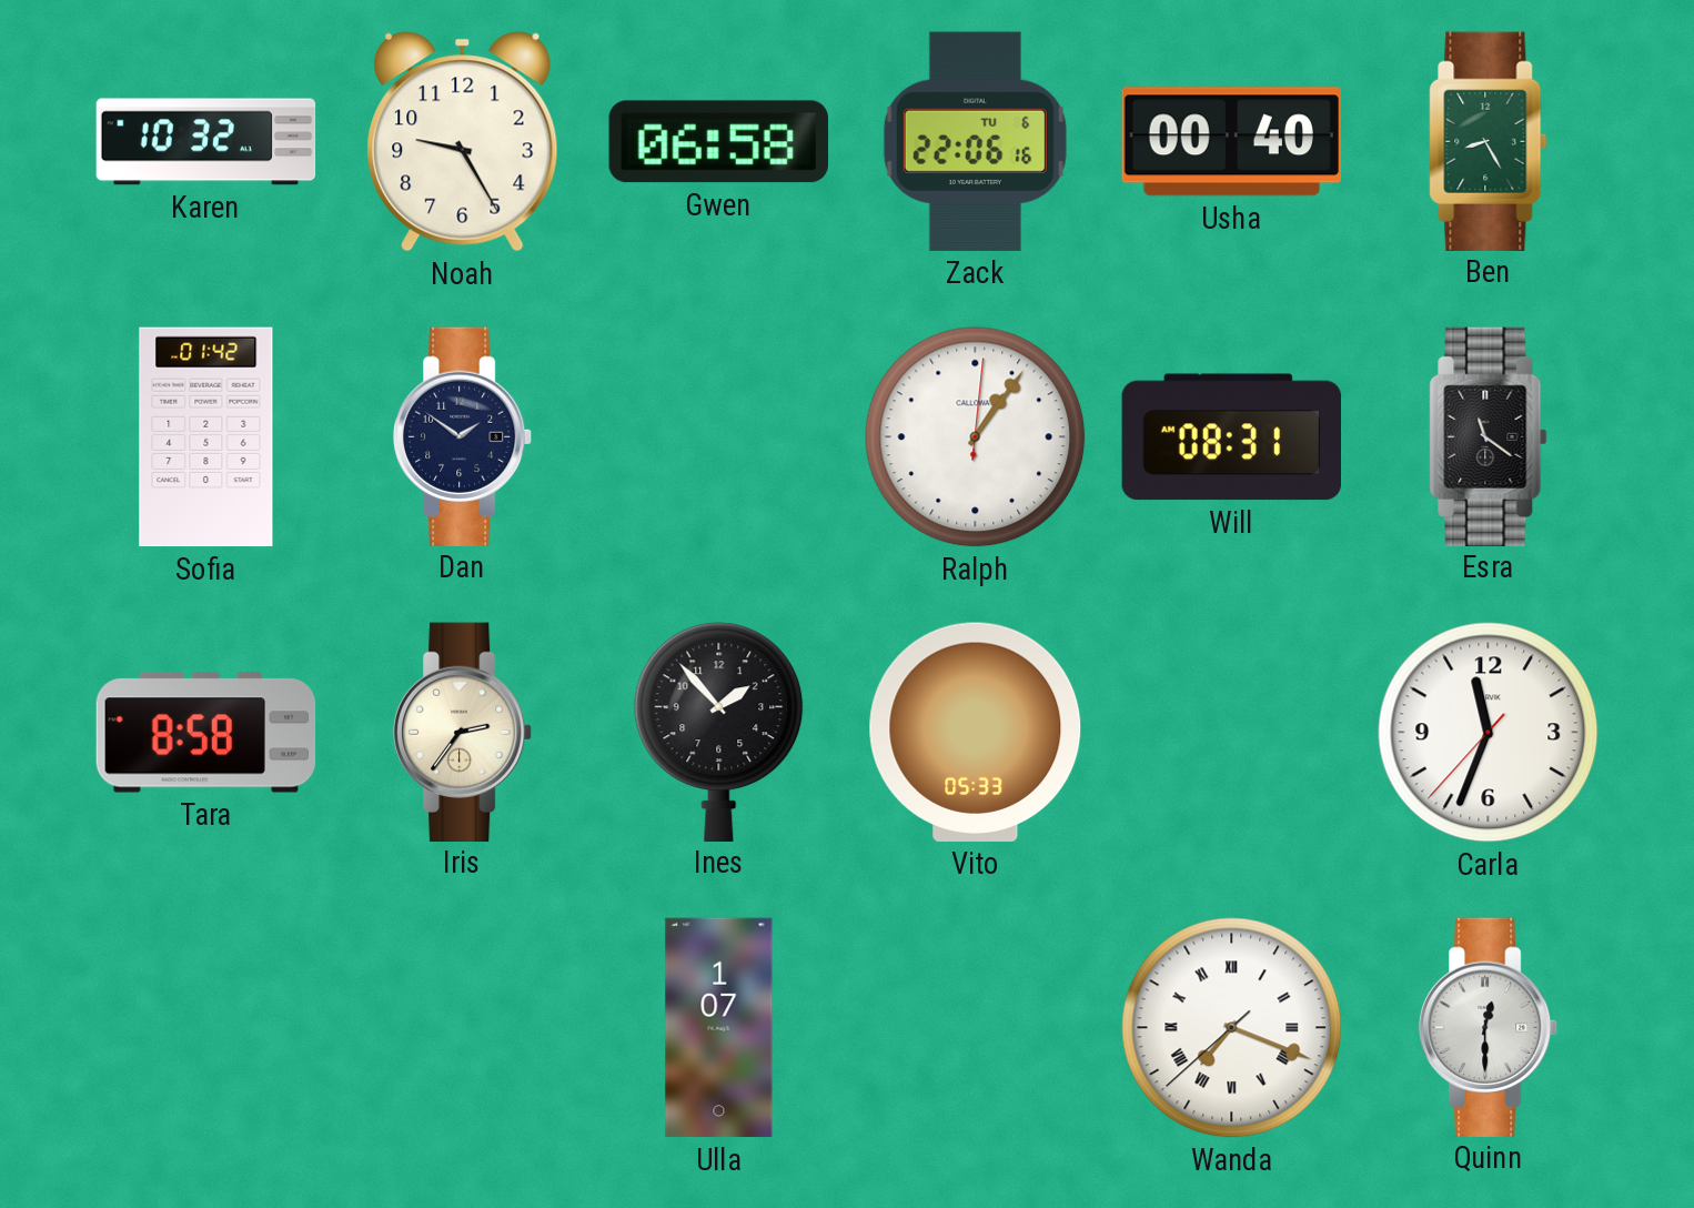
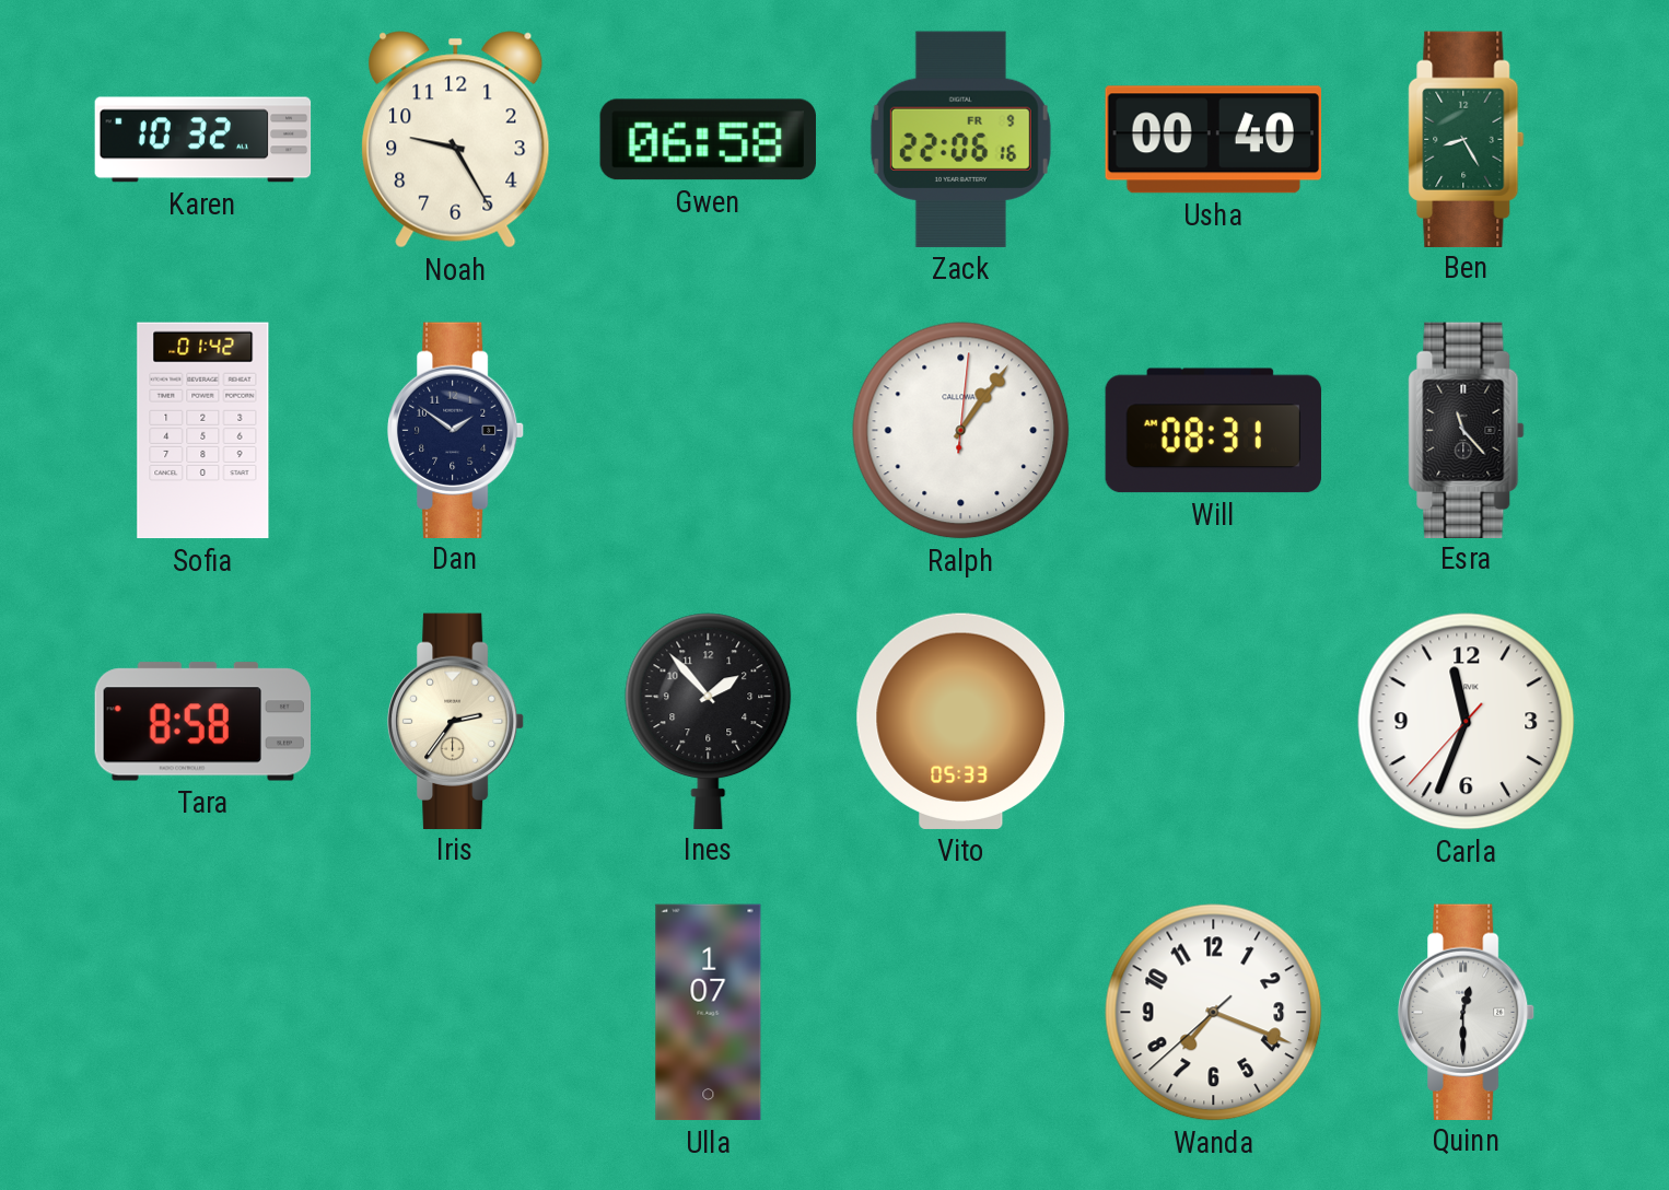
Zack date: TU 6 -> FR 9
Esra: 11:21 -> 11:23
Wanda numerals: Roman -> Arabic
